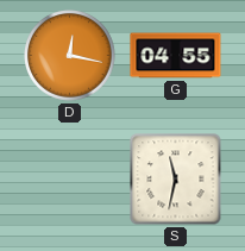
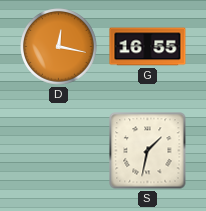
G: 04:55 -> 16:55
S: 11:32 -> 1:32
